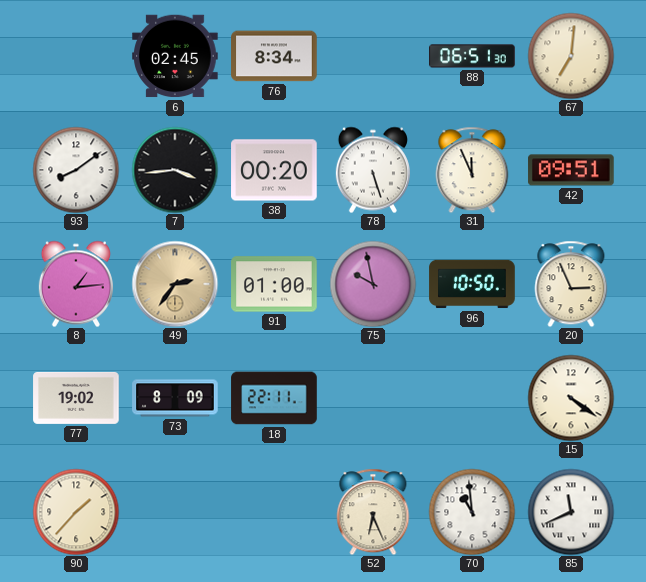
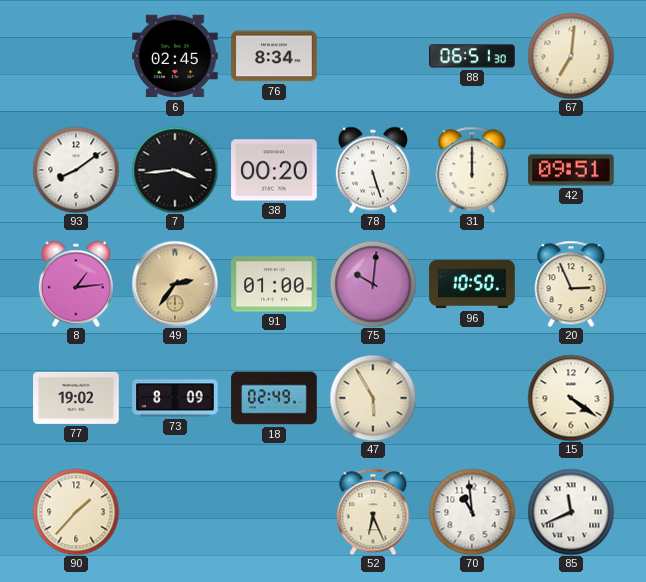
31: 11:56 -> 12:00
75: 9:58 -> 10:01
18: 22:11 -> 02:49
47: none -> 5:55
